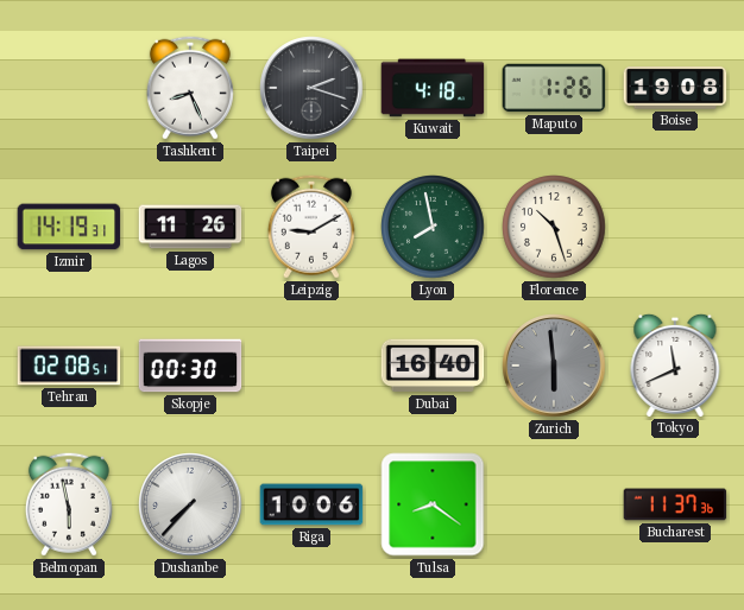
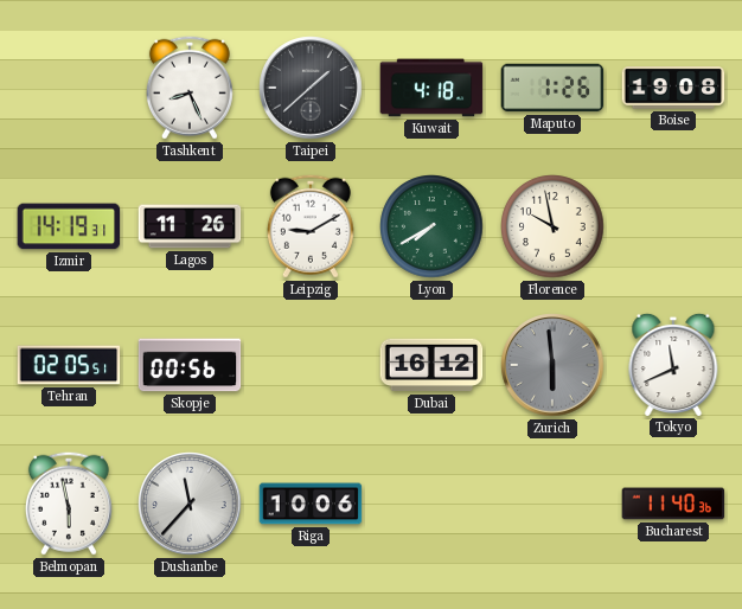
Taipei: 2:18 -> 1:38
Lyon: 7:58 -> 7:40
Florence: 10:27 -> 9:58
Tehran: 02:08 -> 02:05
Skopje: 00:30 -> 00:56
Dubai: 16:40 -> 16:12
Dushanbe: 7:37 -> 11:37
Tulsa: 8:21 -> none
Bucharest: 11:37 -> 11:40
